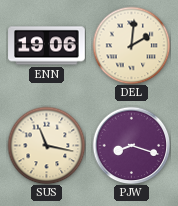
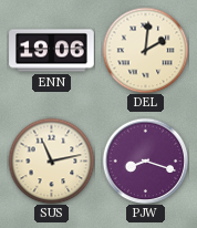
SUS: 11:17 -> 11:13
